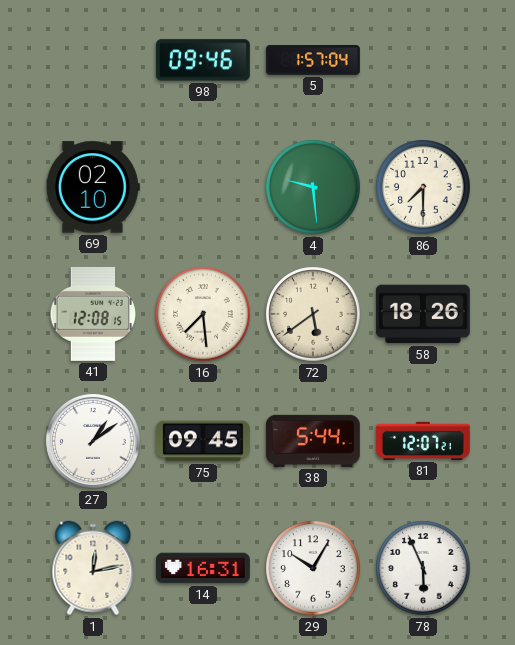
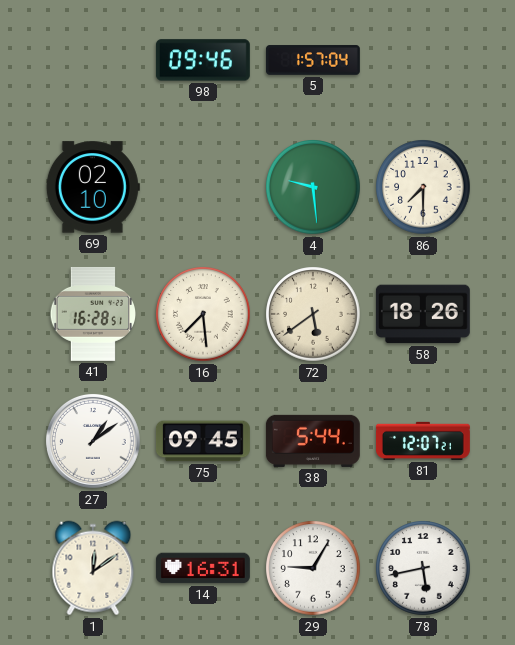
41: 12:08 -> 16:28
1: 12:13 -> 12:09
29: 10:05 -> 9:05
78: 5:56 -> 5:43
